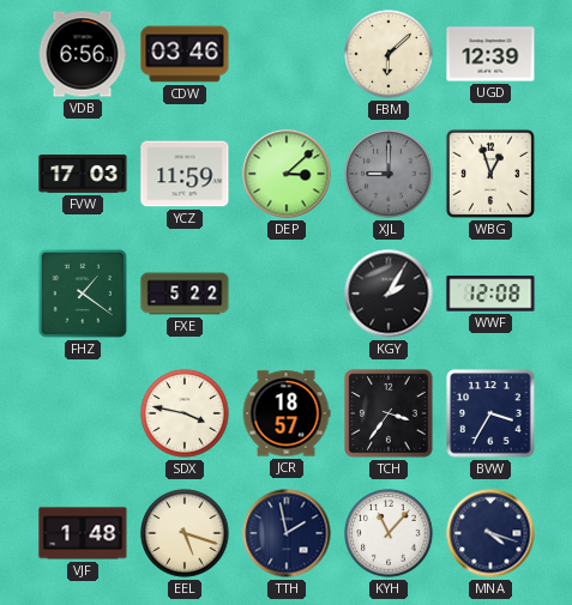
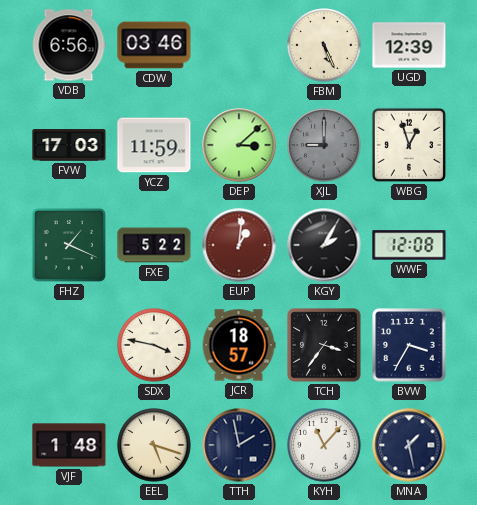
FBM: 6:08 -> 5:26
FHZ: 1:21 -> 1:19
EUP: none -> 1:01
MNA: 4:18 -> 1:28
